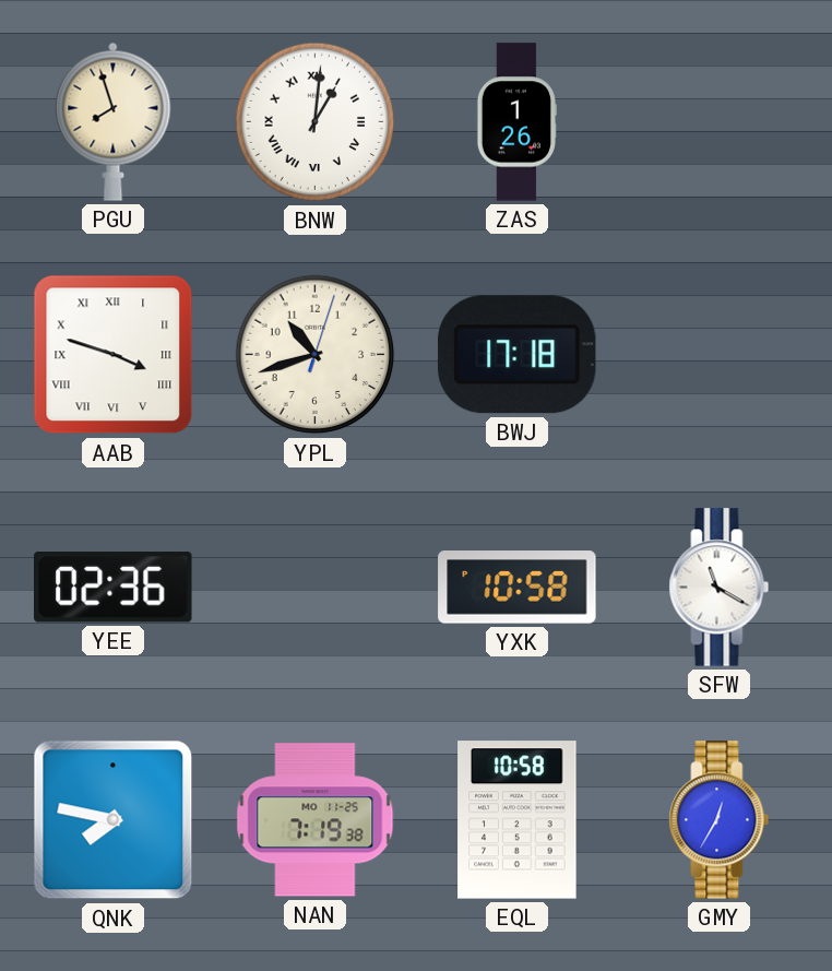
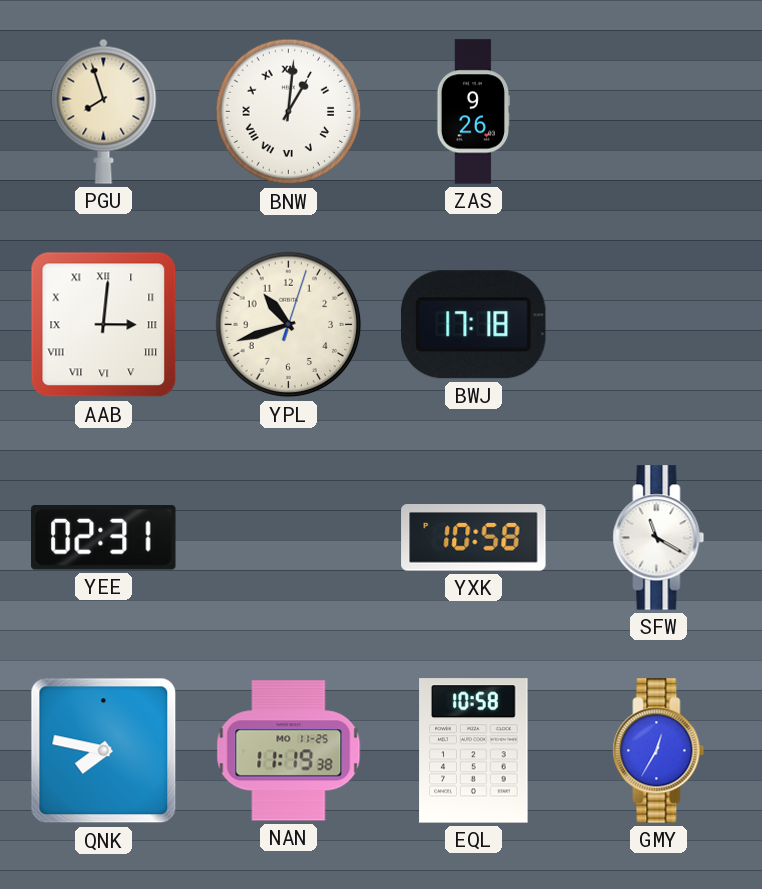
ZAS: 1:26 -> 9:26
AAB: 3:48 -> 3:01
YEE: 02:36 -> 02:31
NAN: 7:19 -> 11:19
